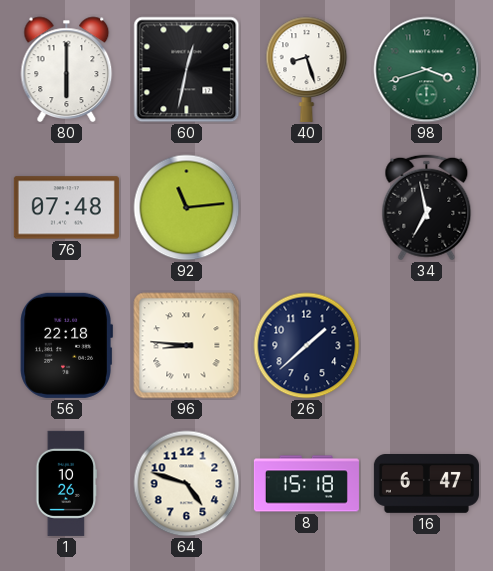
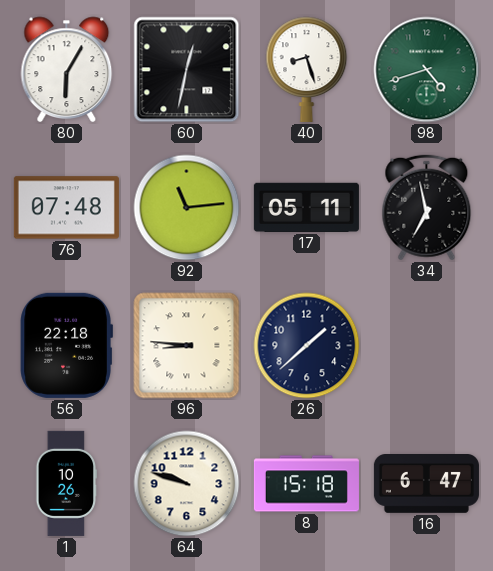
80: 6:00 -> 6:05
98: 3:42 -> 4:42
17: none -> 05:11
64: 4:48 -> 9:48
